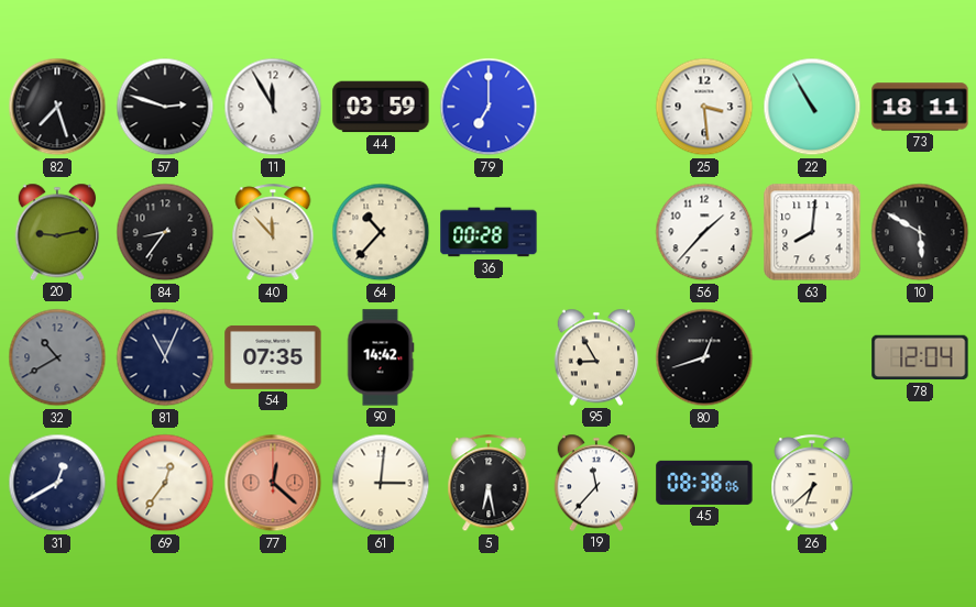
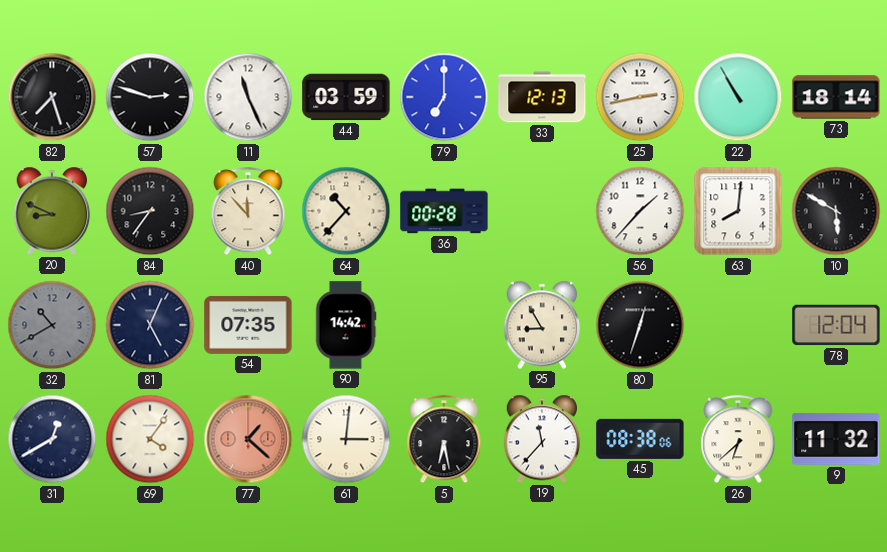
11: 11:55 -> 11:26
33: none -> 12:13
25: 3:29 -> 2:43
73: 18:11 -> 18:14
20: 9:13 -> 8:49
81: 11:04 -> 5:04
80: 12:42 -> 12:33
69: 12:36 -> 4:06
77: 12:22 -> 1:22
9: none -> 11:32
